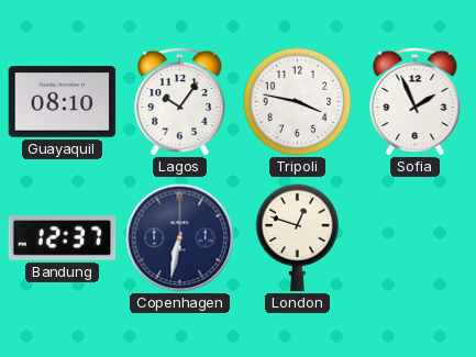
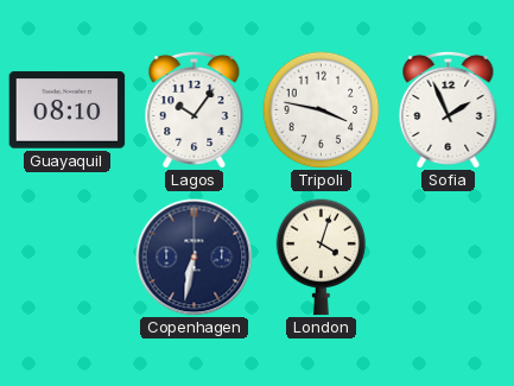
Bandung: 12:37 -> none
London: 12:48 -> 4:03
